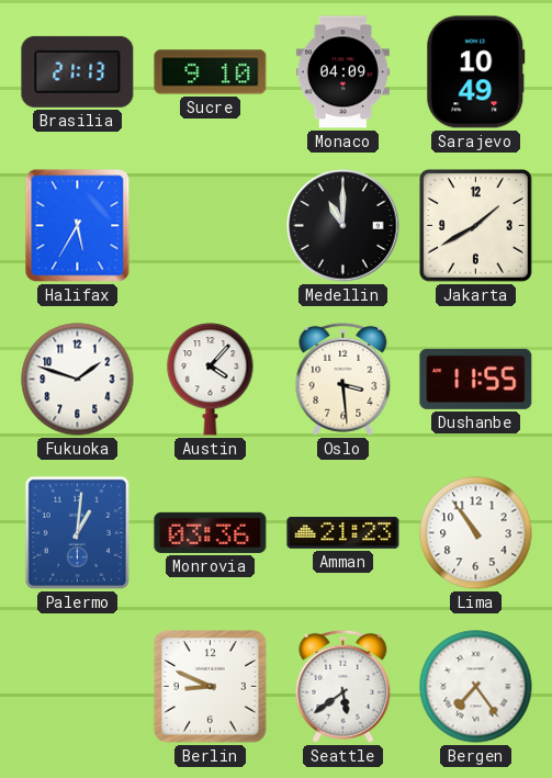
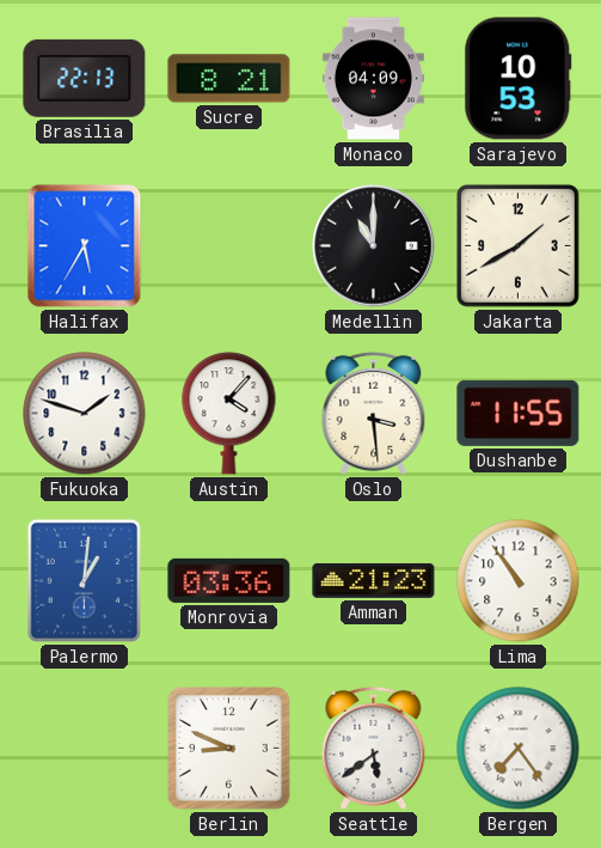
Brasilia: 21:13 -> 22:13
Sucre: 9:10 -> 8:21
Sarajevo: 10:49 -> 10:53
